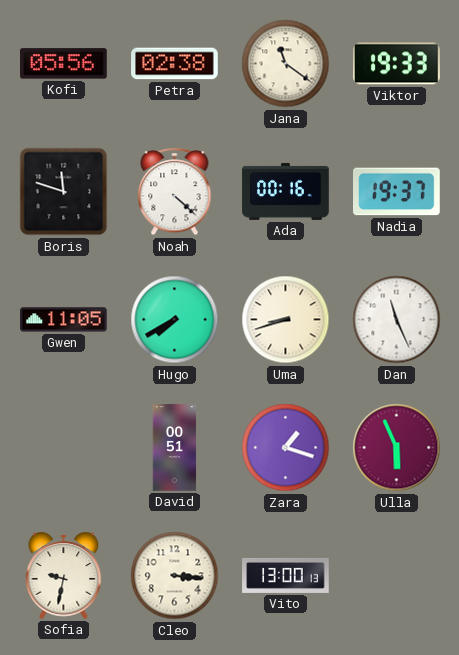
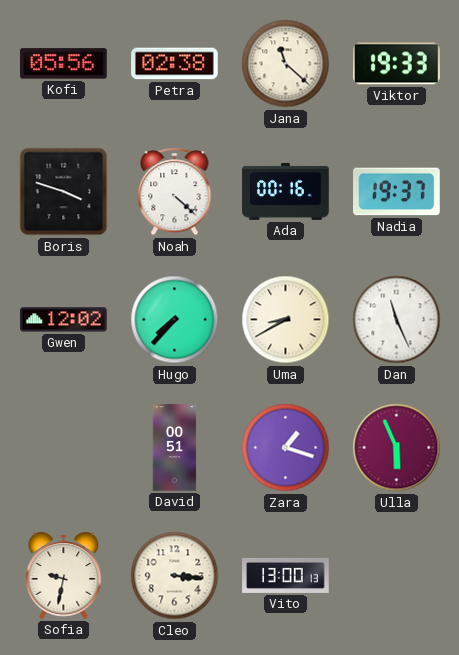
Jana: 11:21 -> 11:22
Boris: 11:48 -> 3:48
Gwen: 11:05 -> 12:02
Hugo: 7:40 -> 7:37
Uma: 8:42 -> 8:40
